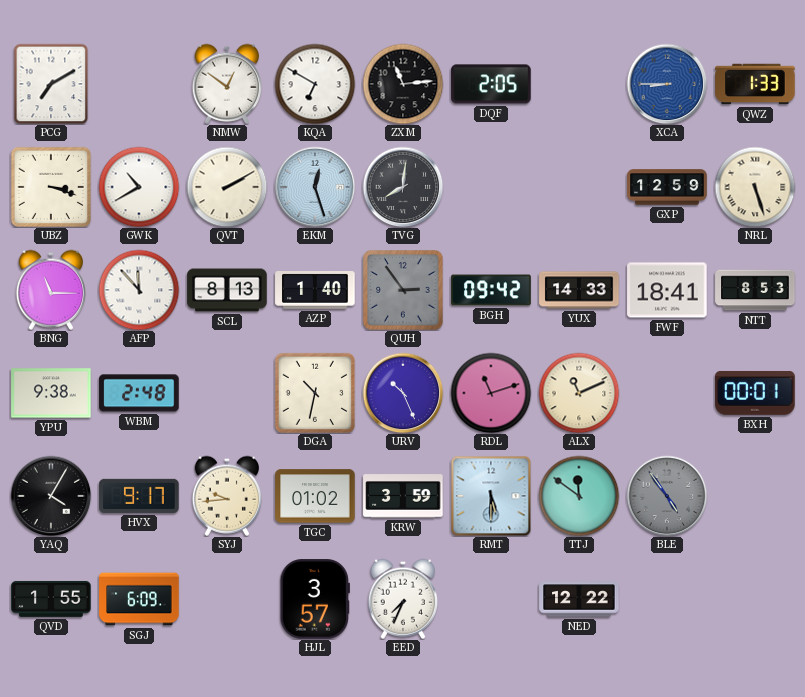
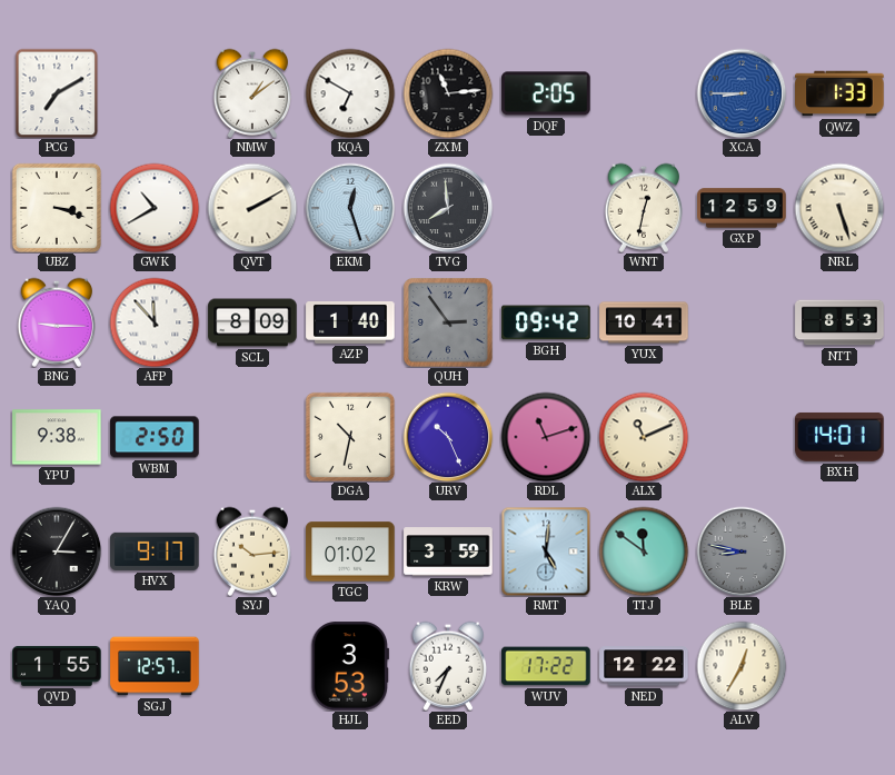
NMW: 12:51 -> 1:09
TVG: 8:01 -> 7:59
WNT: none -> 12:32
BNG: 11:15 -> 9:15
SCL: 8:13 -> 8:09
YUX: 14:33 -> 10:41
FWF: 18:41 -> none
WBM: 2:48 -> 2:50
BXH: 00:01 -> 14:01
YAQ: 4:05 -> 3:05
SYJ: 9:44 -> 10:14
RMT: 5:30 -> 5:01
BLE: 4:54 -> 8:47
SGJ: 6:09 -> 12:57
HJL: 3:57 -> 3:53
WUV: none -> 17:22
ALV: none -> 12:35
